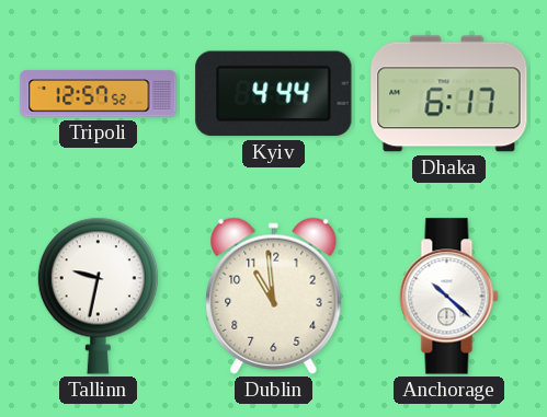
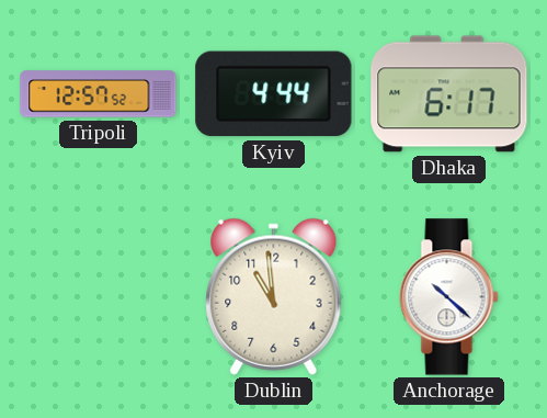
Tallinn: 9:32 -> none
